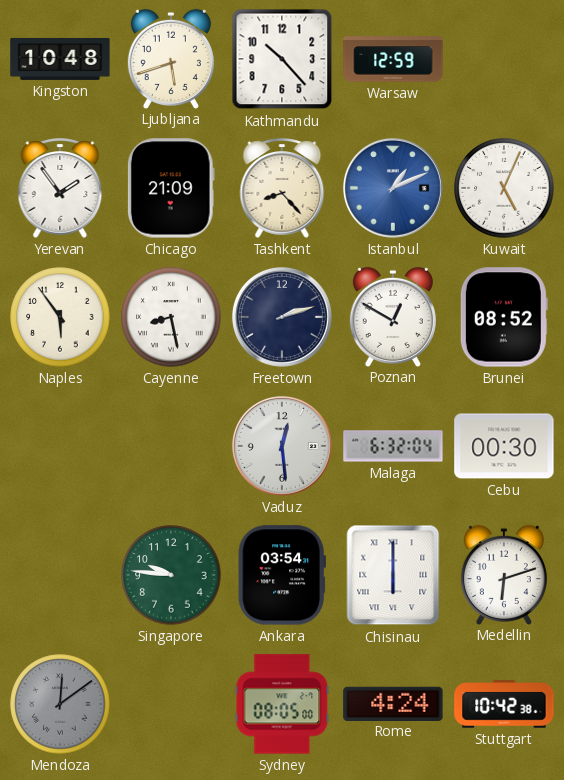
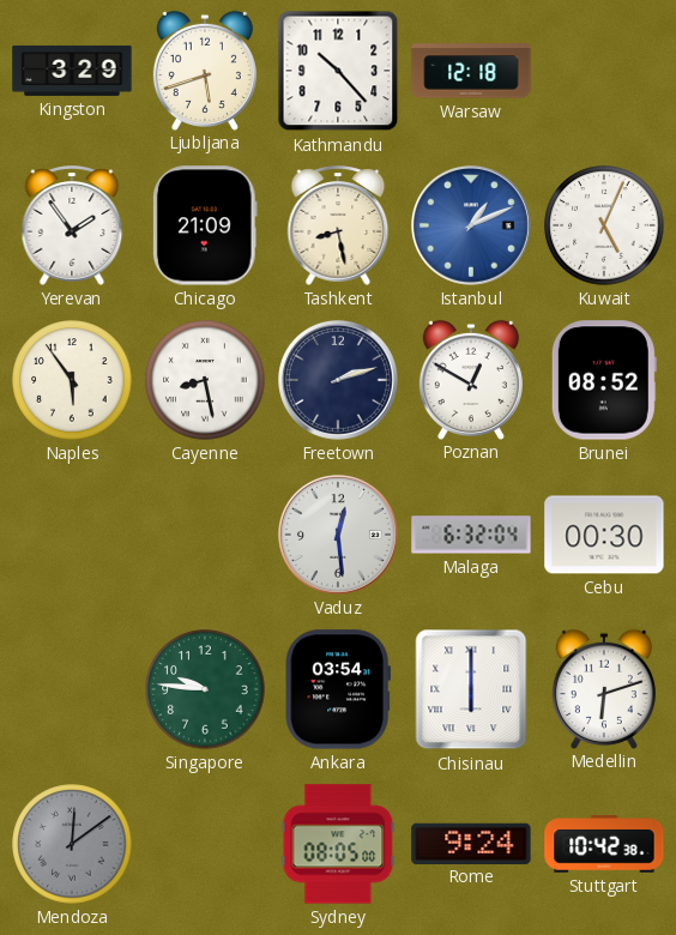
Kingston: 10:48 -> 3:29
Warsaw: 12:59 -> 12:18
Tashkent: 8:23 -> 8:28
Rome: 4:24 -> 9:24
